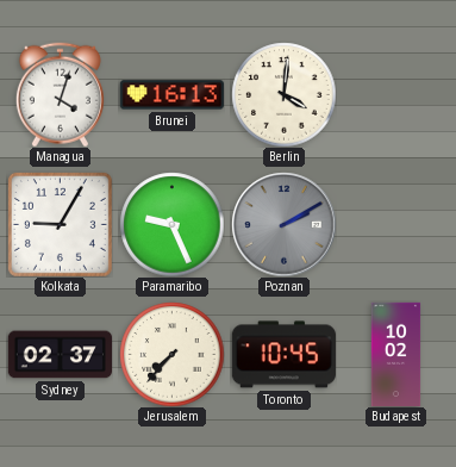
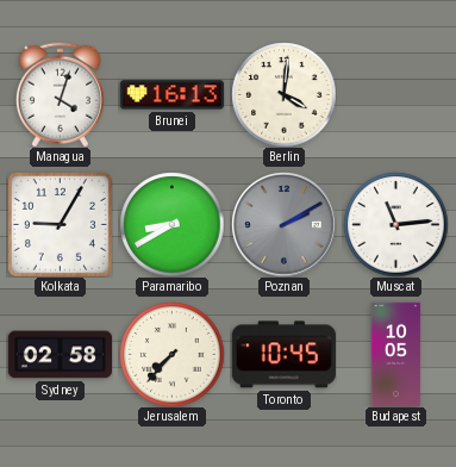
Paramaribo: 9:26 -> 8:40
Muscat: none -> 11:14
Sydney: 02:37 -> 02:58
Budapest: 10:02 -> 10:05
